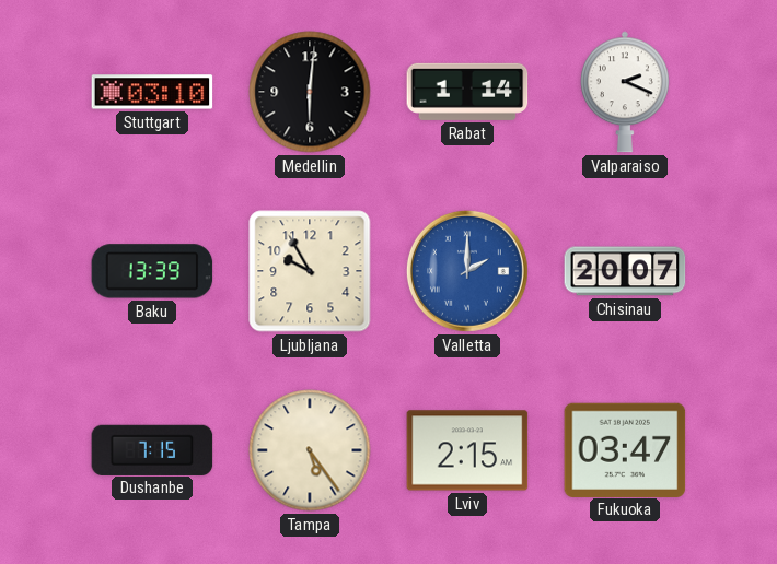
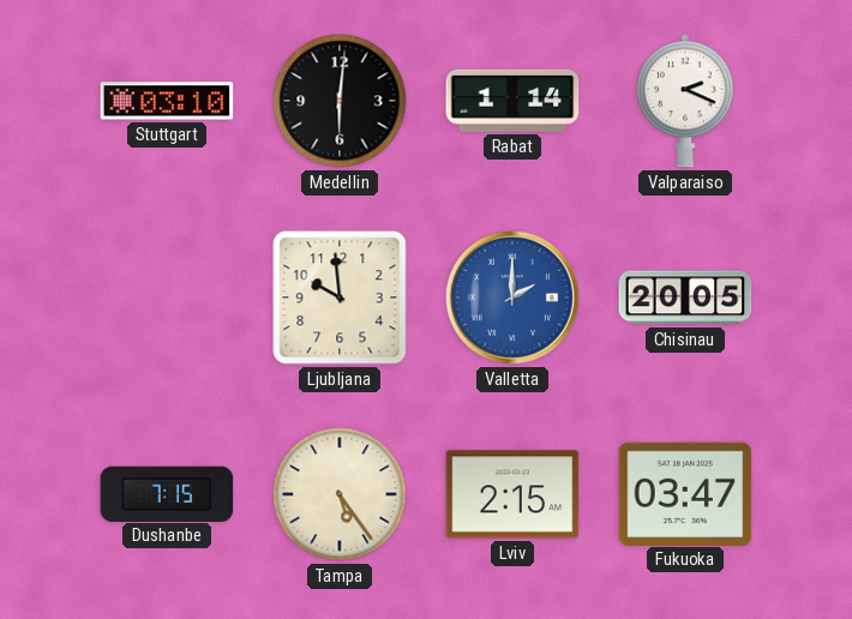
Baku: 13:39 -> none
Ljubljana: 9:55 -> 9:59
Chisinau: 20:07 -> 20:05
